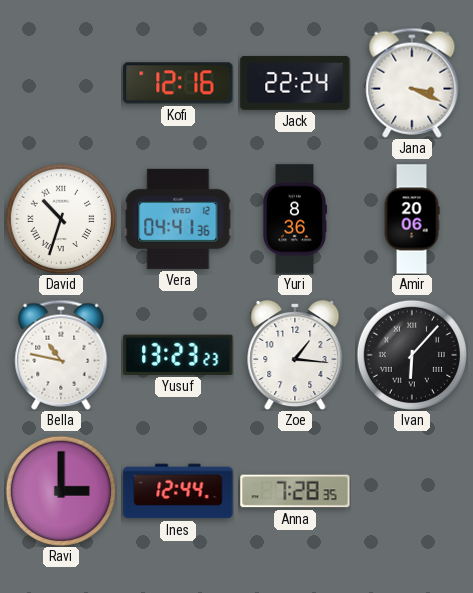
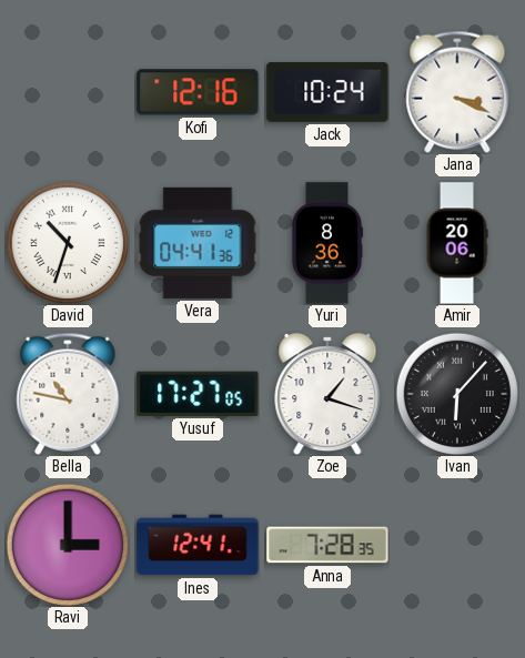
Jack: 22:24 -> 10:24
Yusuf: 13:23 -> 17:27
Zoe: 1:16 -> 1:18
Ines: 12:44 -> 12:41
